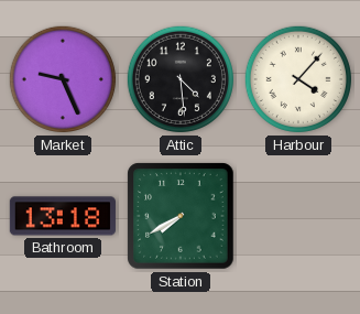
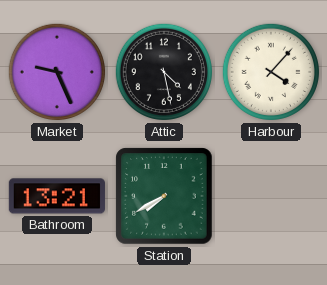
Attic: 4:29 -> 4:28
Bathroom: 13:18 -> 13:21
